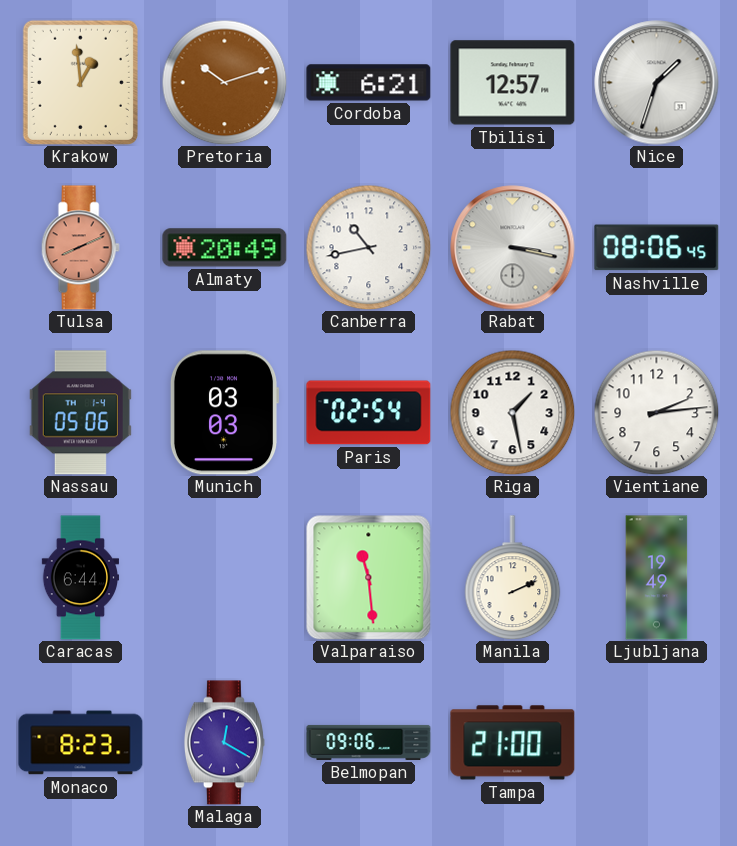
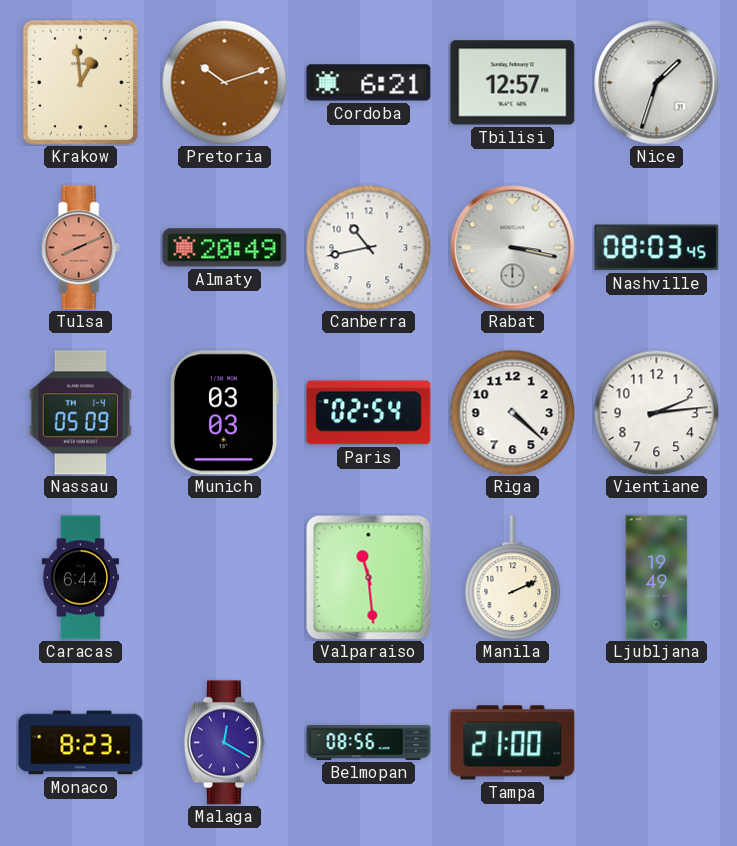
Nashville: 08:06 -> 08:03
Nassau: 05:06 -> 05:09
Riga: 1:28 -> 4:22
Belmopan: 09:06 -> 08:56
